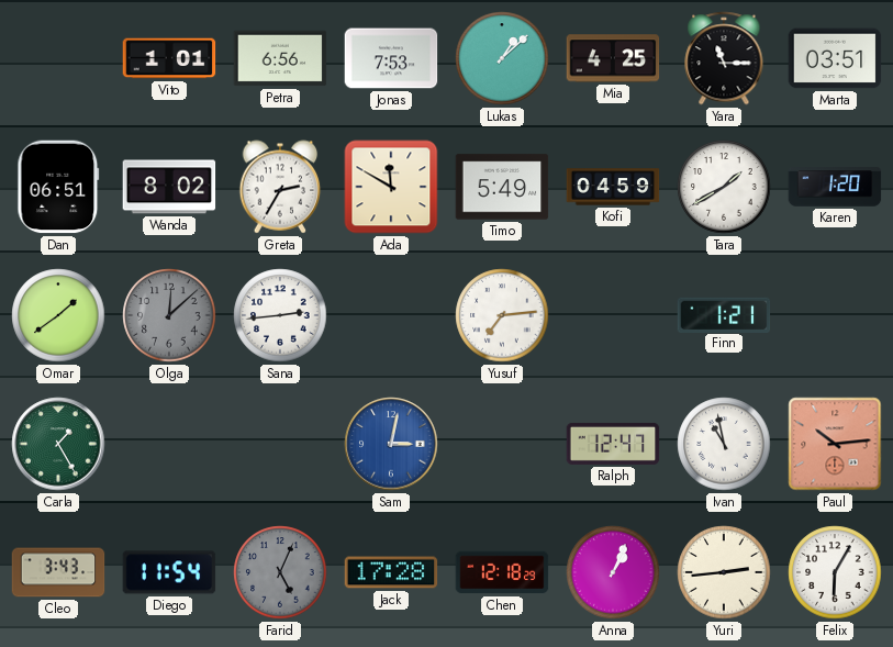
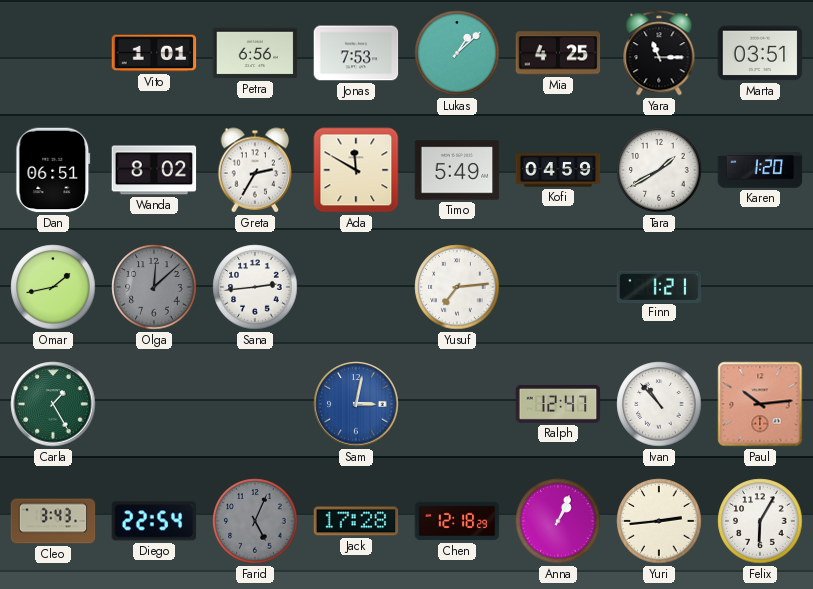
Omar: 1:39 -> 1:43
Ivan: 10:58 -> 10:53
Diego: 11:54 -> 22:54
